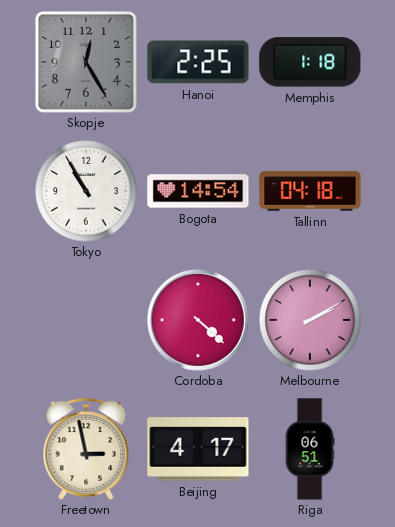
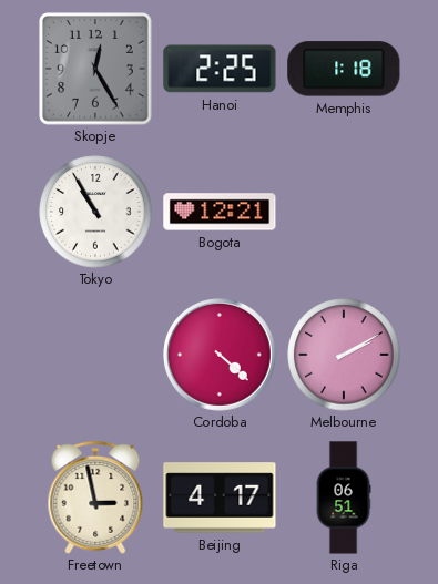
Bogota: 14:54 -> 12:21
Tallinn: 04:18 -> none
